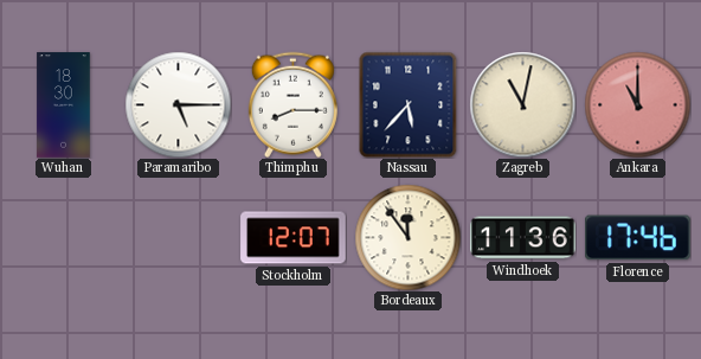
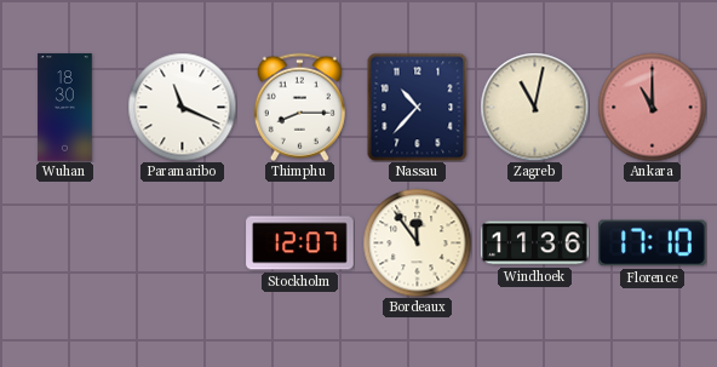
Paramaribo: 5:15 -> 11:19
Nassau: 5:37 -> 10:37
Florence: 17:46 -> 17:10
